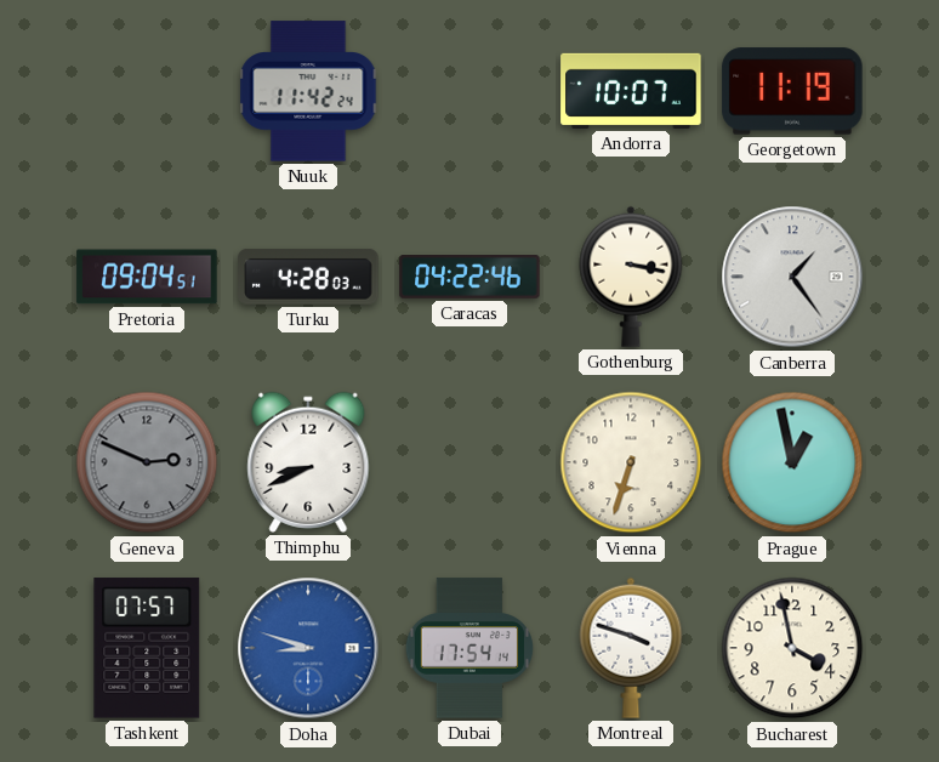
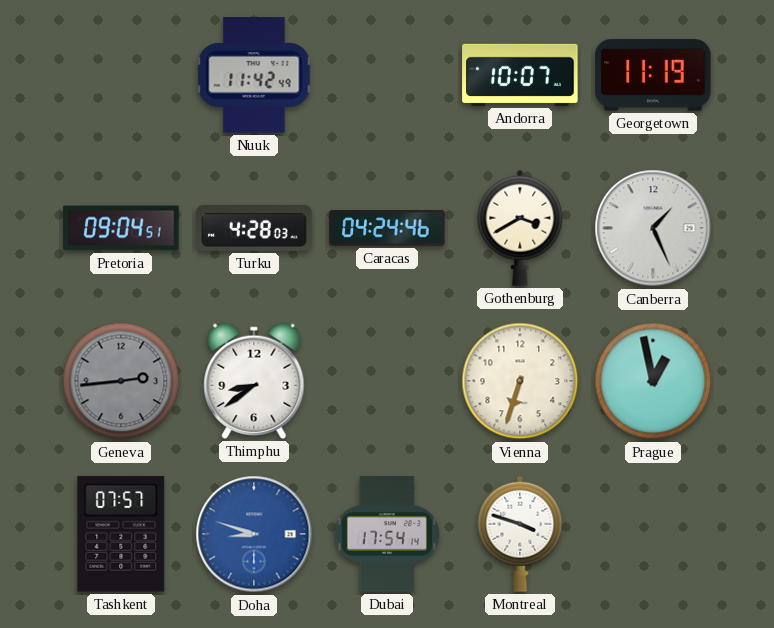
Nuuk: 11:42:24 -> 11:42:49
Caracas: 04:22 -> 04:24
Gothenburg: 3:17 -> 3:40
Canberra: 1:24 -> 1:26
Geneva: 2:49 -> 2:44
Thimphu: 8:41 -> 8:39
Bucharest: 3:58 -> none
